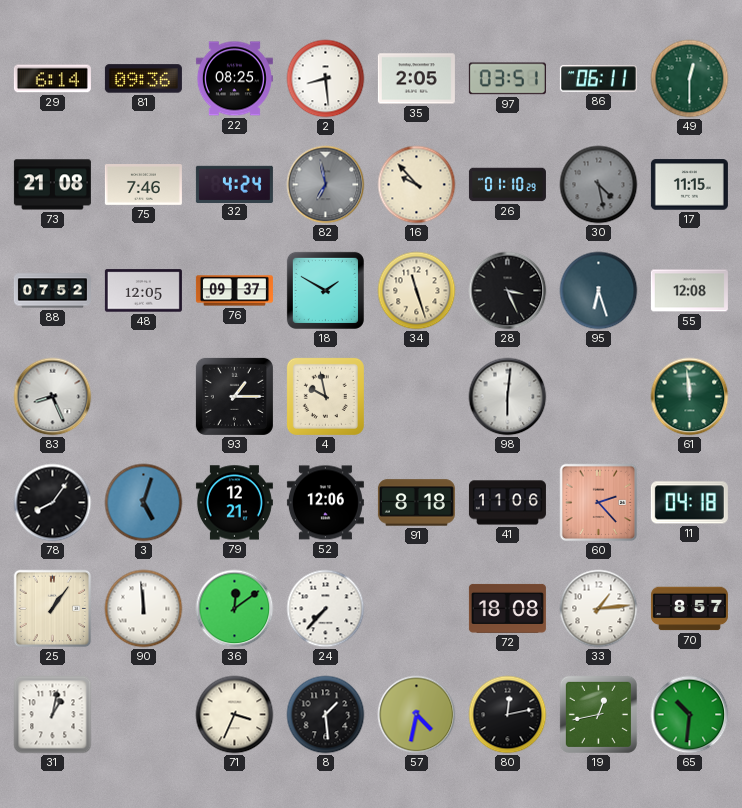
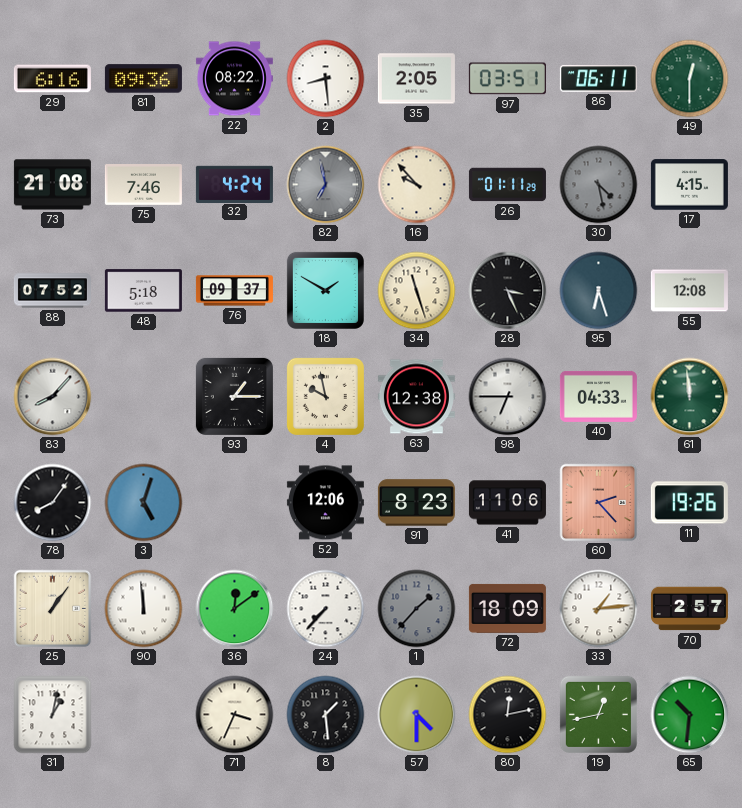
29: 6:14 -> 6:16
22: 08:25 -> 08:22
26: 01:10 -> 01:11
17: 11:15 -> 4:15
48: 12:05 -> 5:18
83: 8:26 -> 8:07
63: none -> 12:38
98: 6:01 -> 6:45
40: none -> 04:33
79: 12:21 -> none
91: 8:18 -> 8:23
11: 04:18 -> 19:26
1: none -> 1:37
72: 18:08 -> 18:09
70: 8:57 -> 2:57
57: 4:32 -> 4:30
